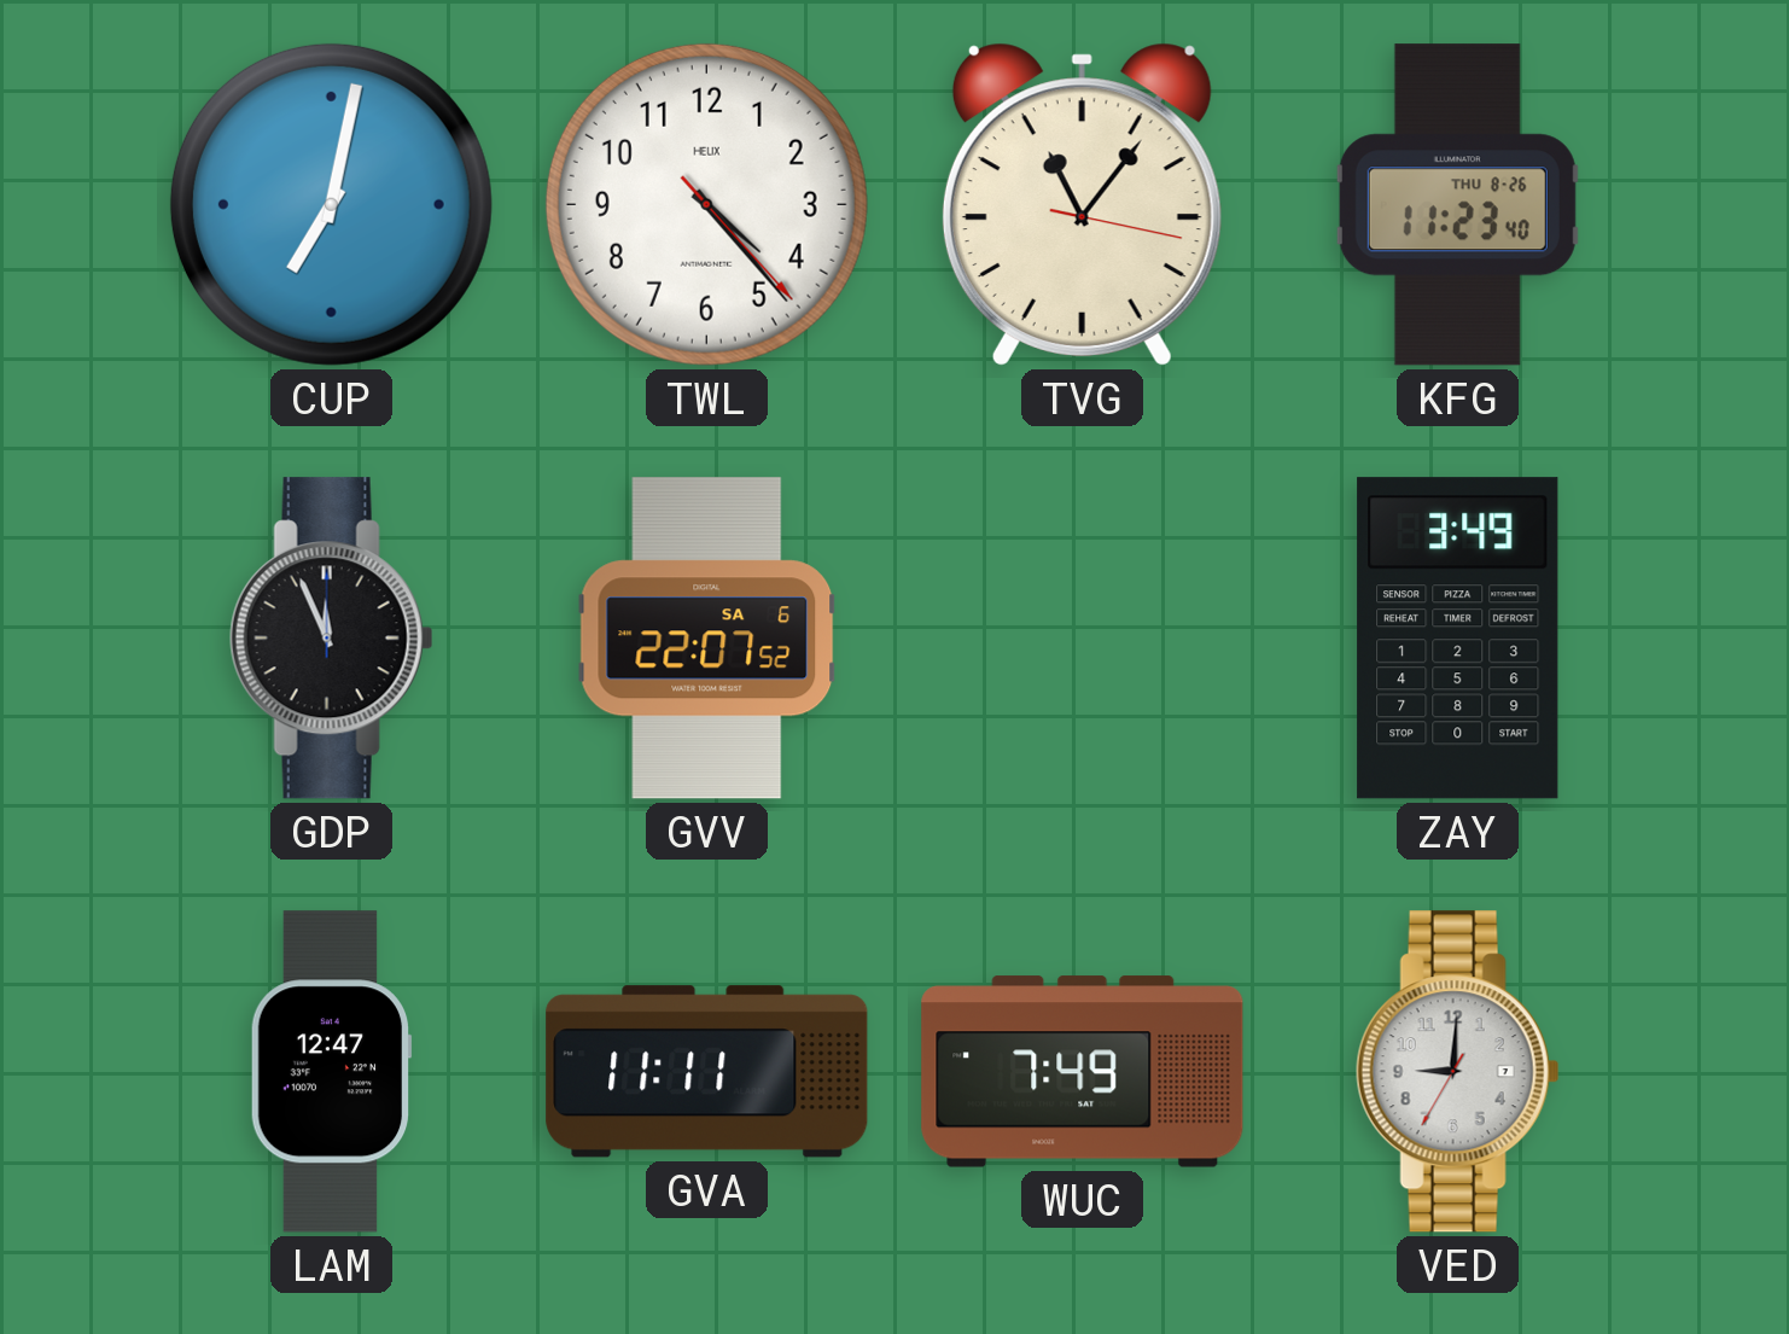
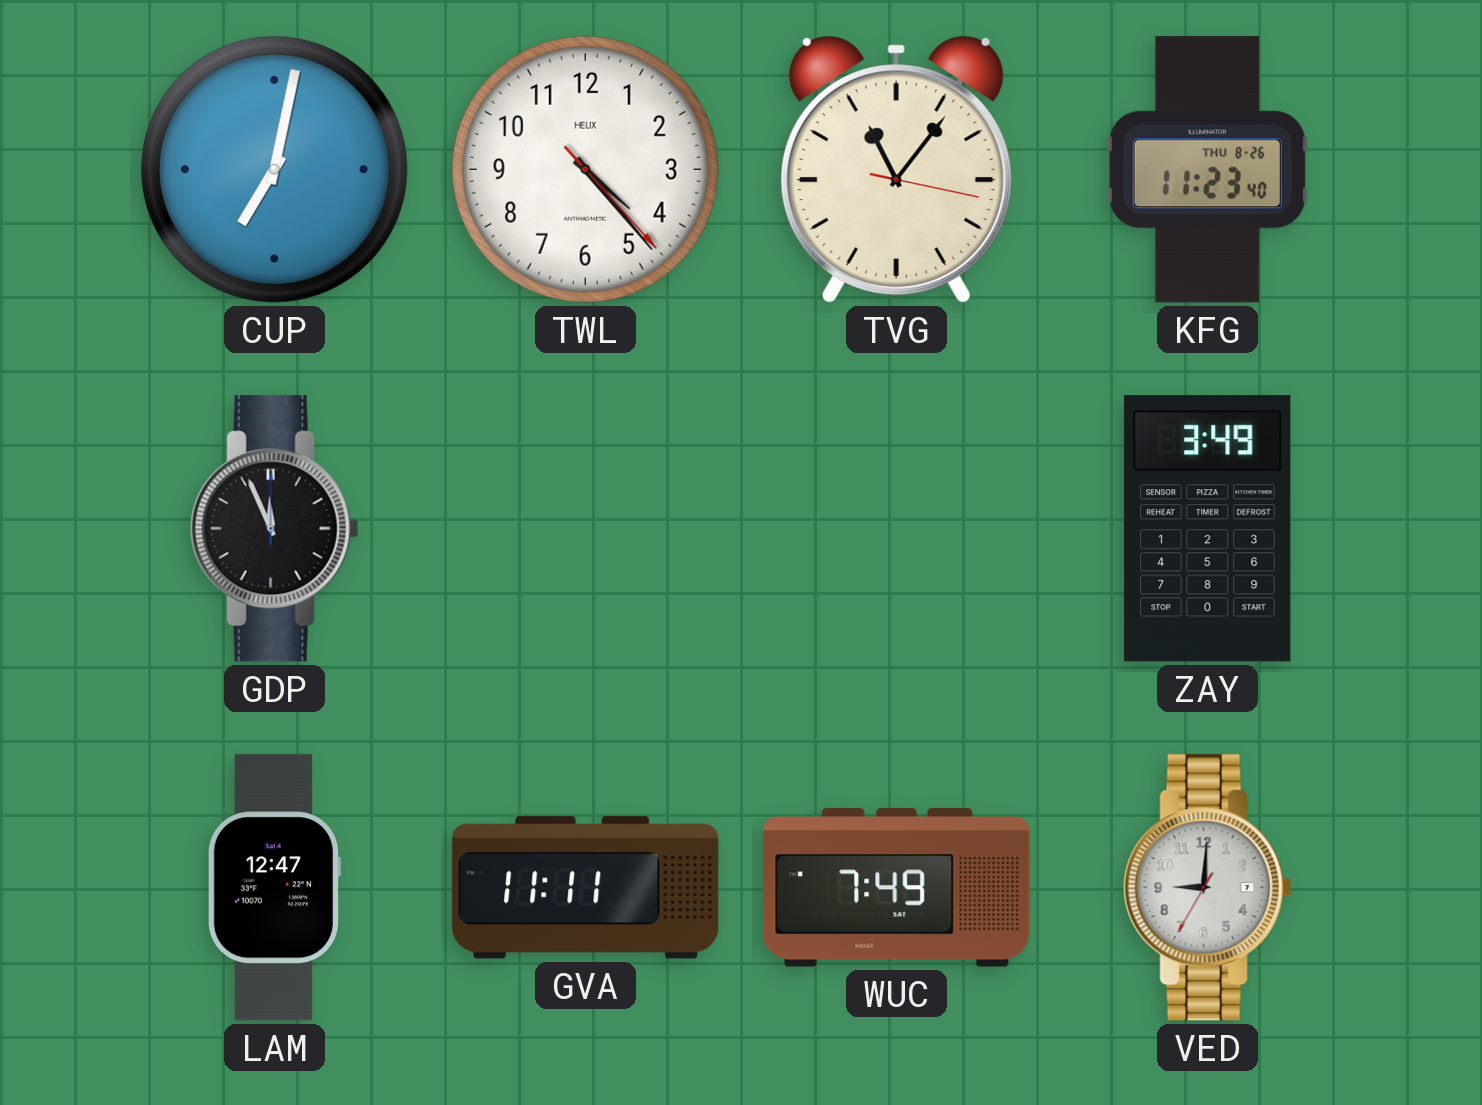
GVV: 22:07 -> none
